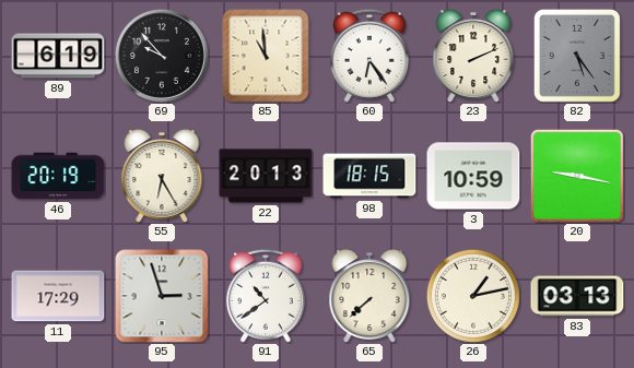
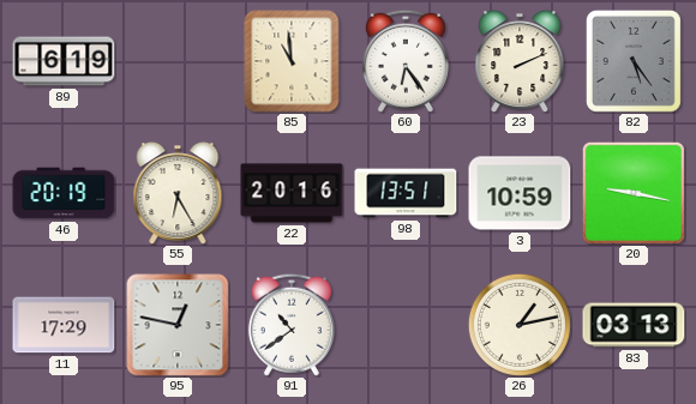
69: 9:53 -> none
22: 20:13 -> 20:16
98: 18:15 -> 13:51
95: 2:57 -> 12:47
65: 7:38 -> none
